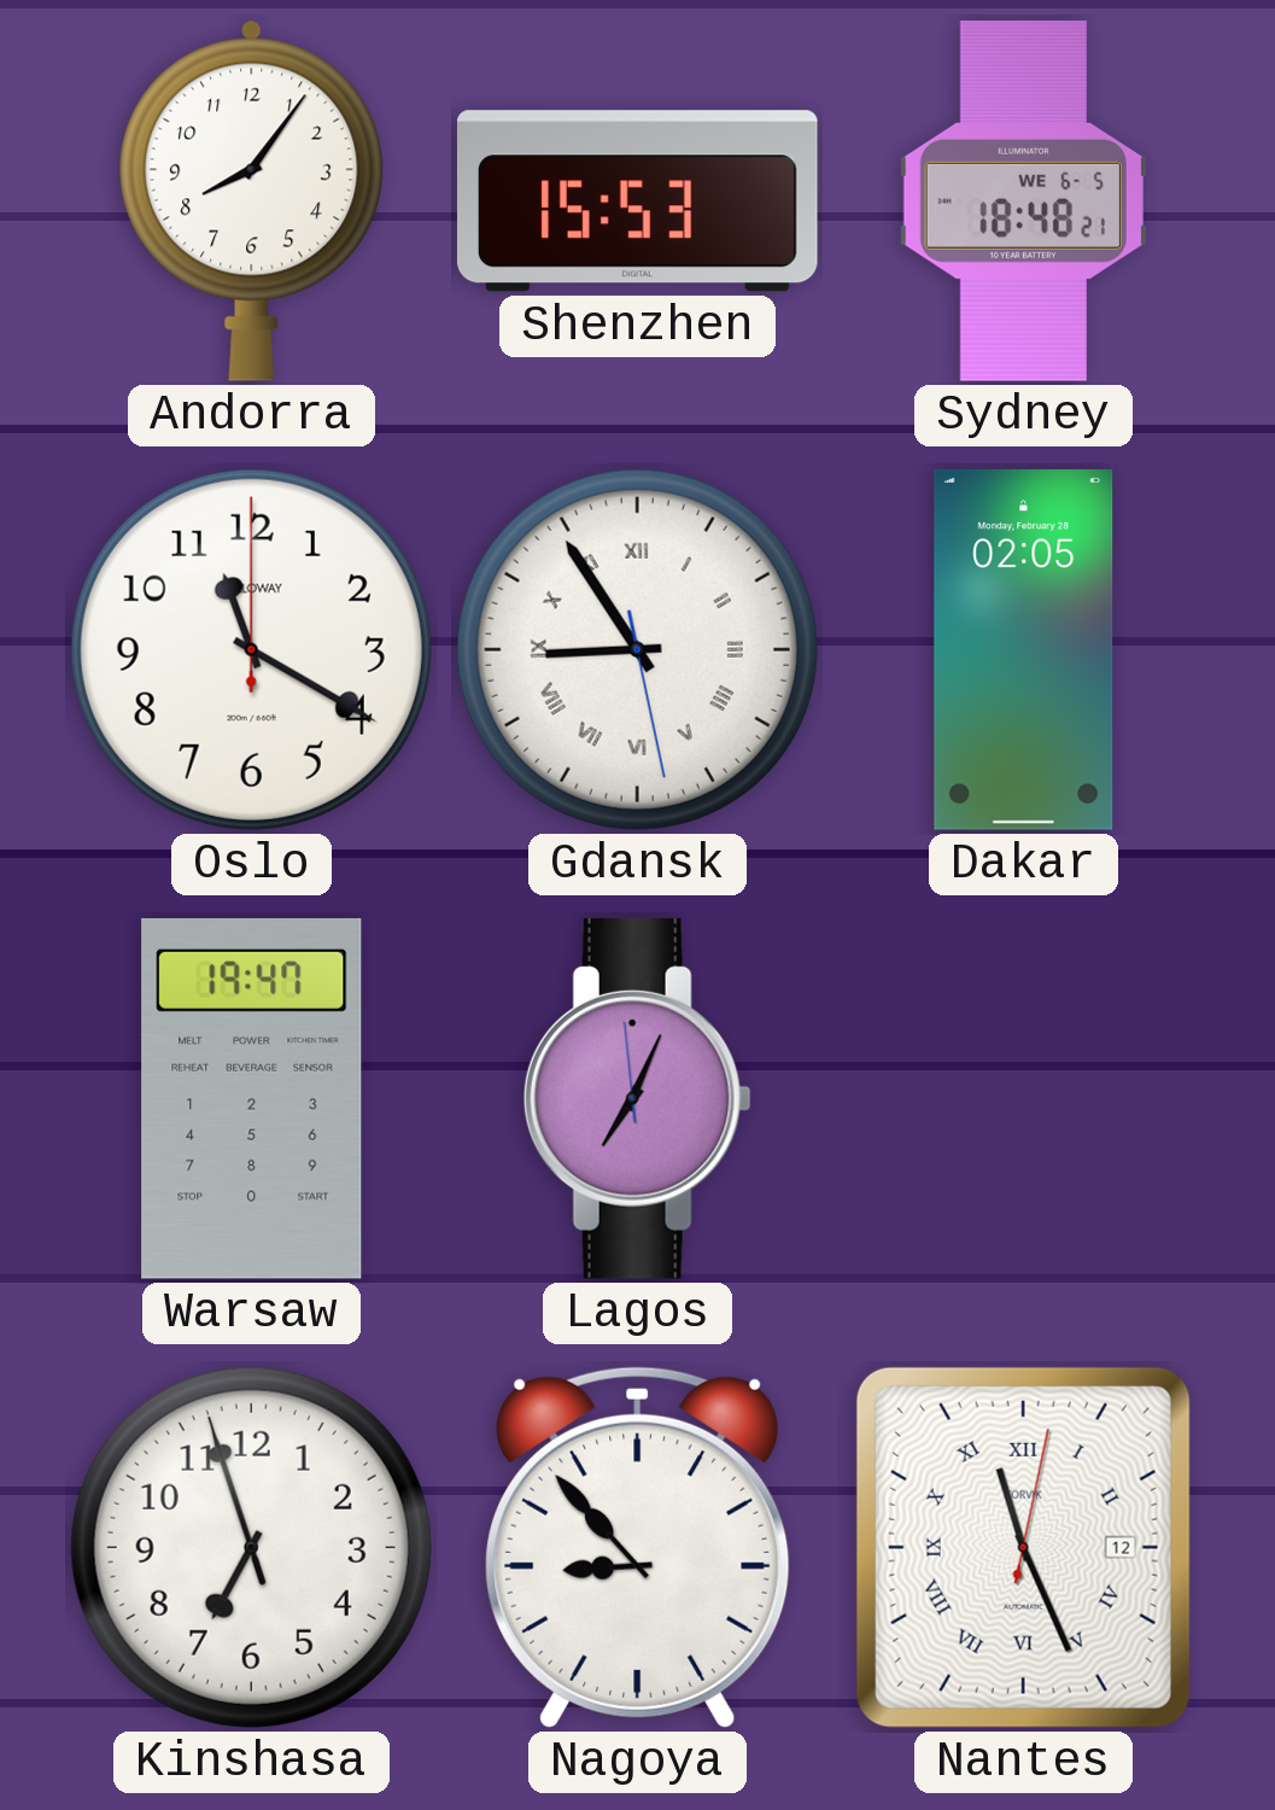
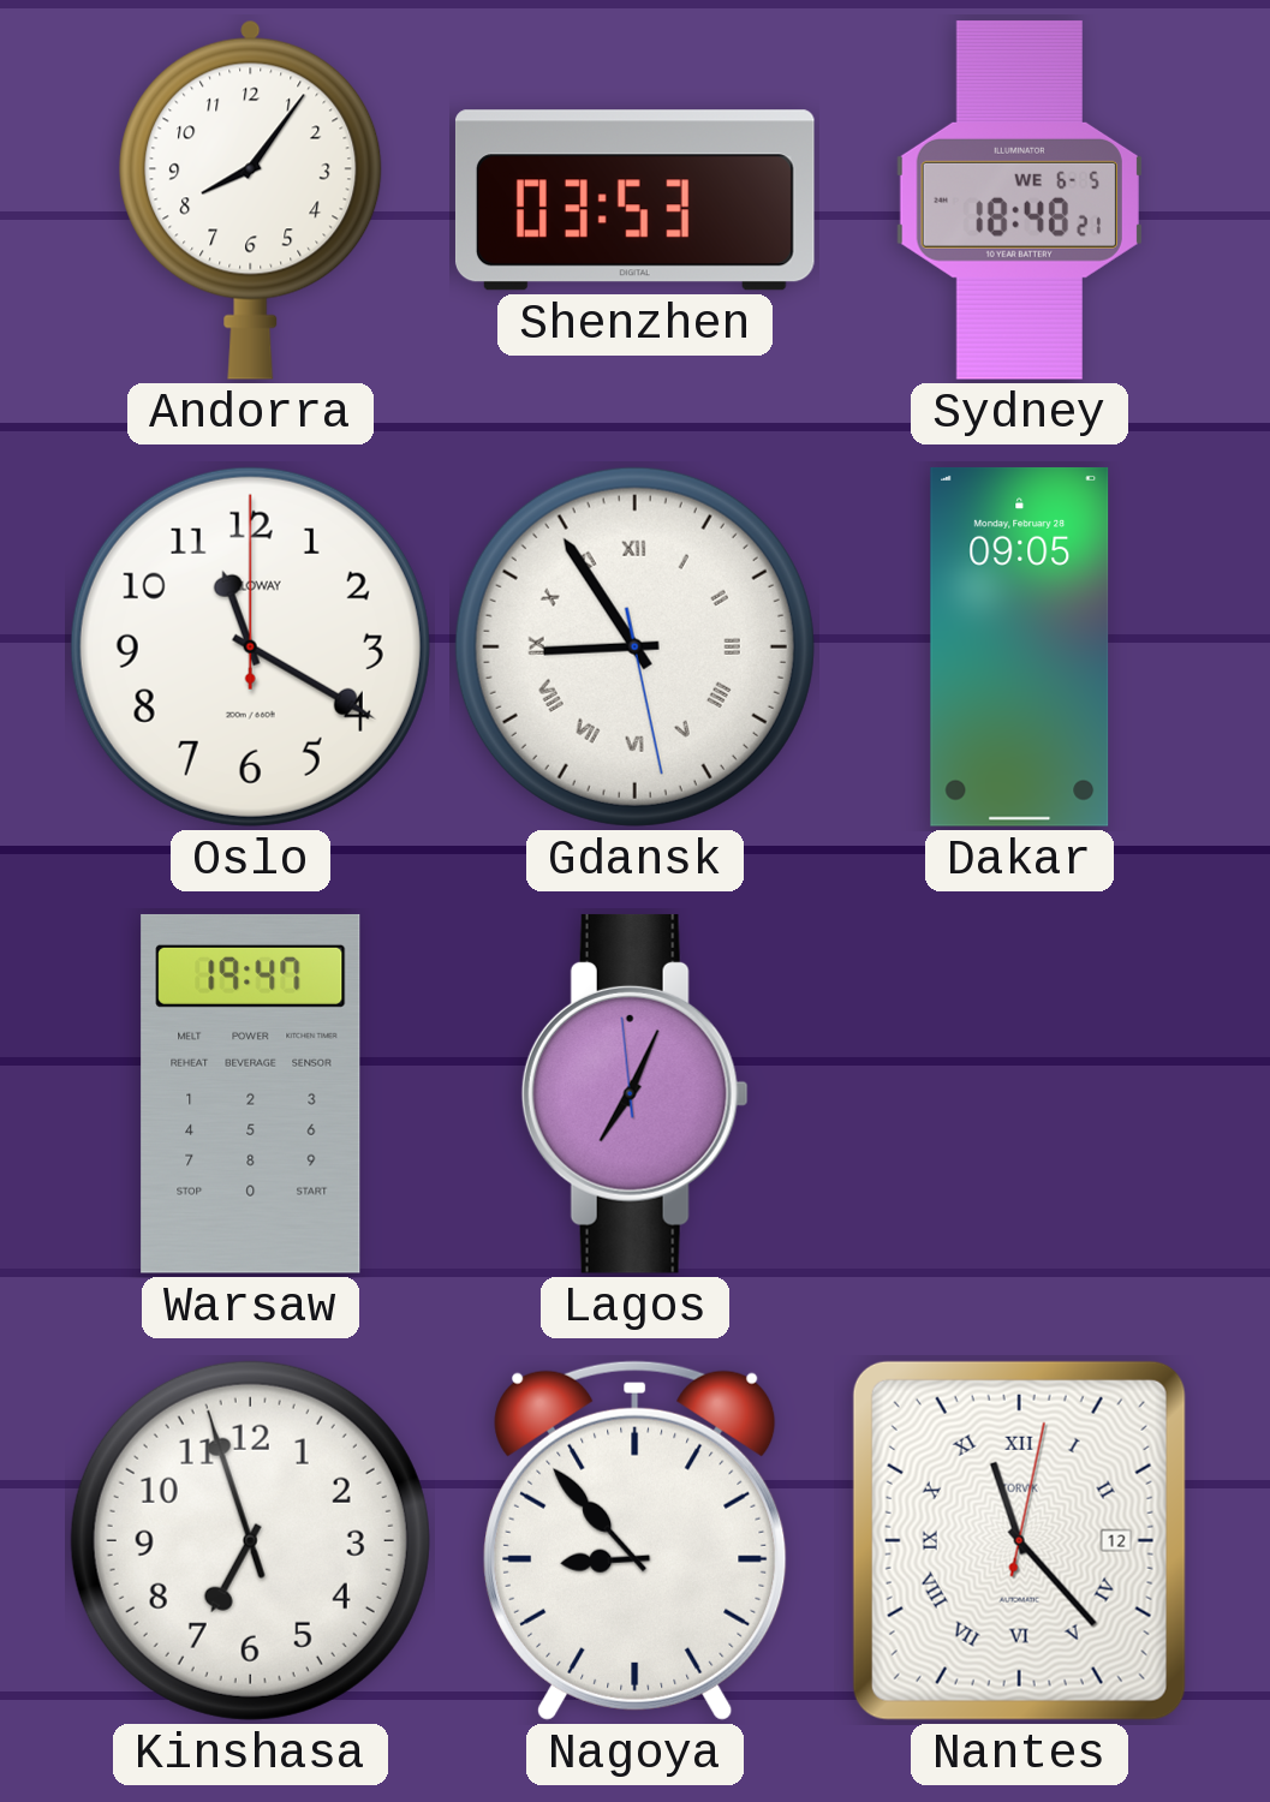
Shenzhen: 15:53 -> 03:53
Dakar: 02:05 -> 09:05
Nantes: 11:26 -> 11:23
